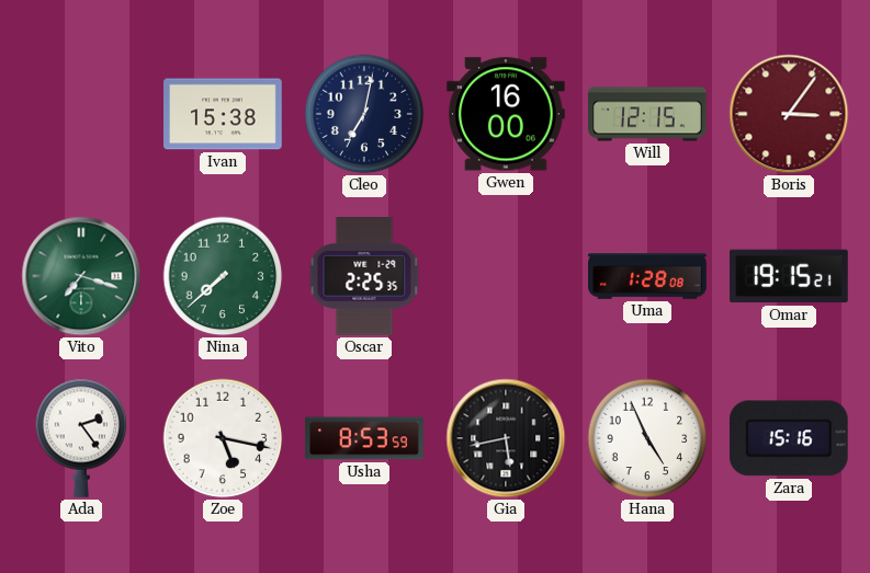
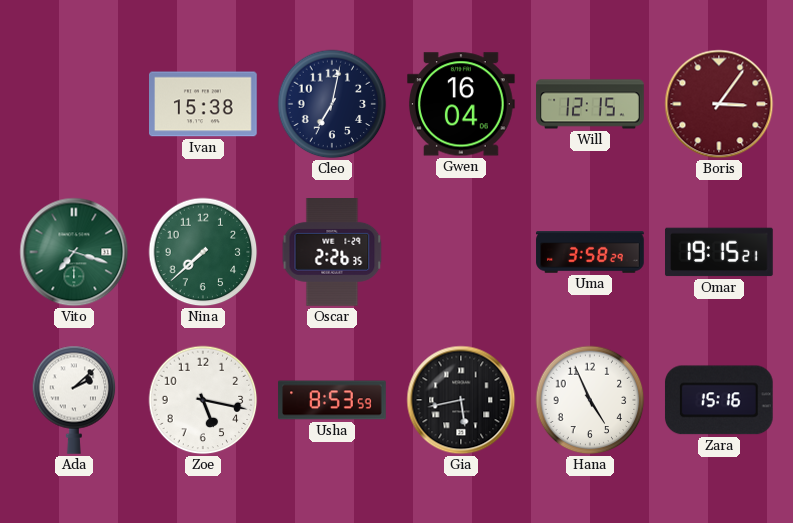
Gwen: 16:00 -> 16:04
Oscar: 2:25 -> 2:26
Uma: 1:28 -> 3:58
Ada: 2:24 -> 2:08
